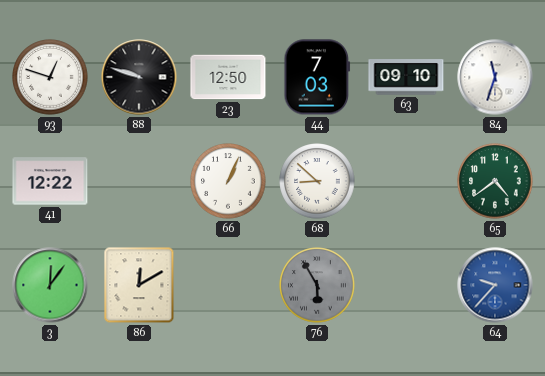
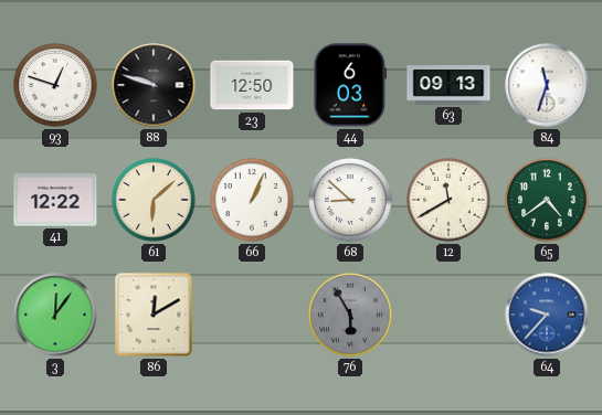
44: 7:03 -> 6:03
63: 09:10 -> 09:13
61: none -> 6:08
12: none -> 11:40
